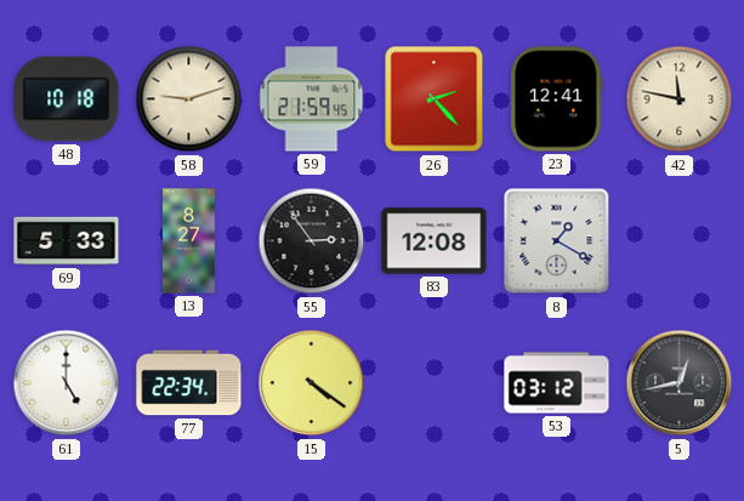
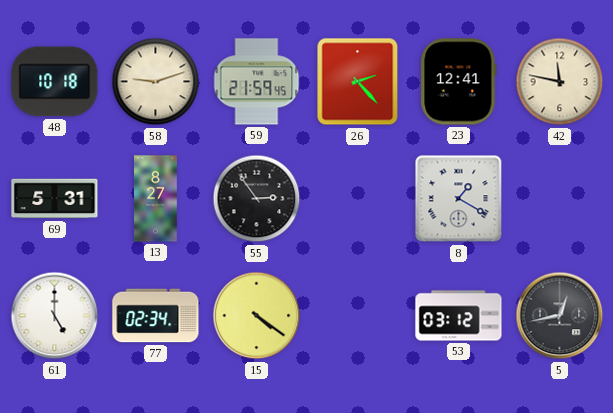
69: 5:33 -> 5:31
83: 12:08 -> none
77: 22:34 -> 02:34
